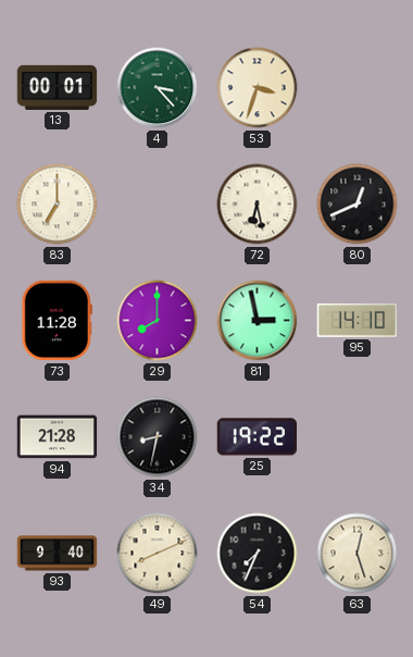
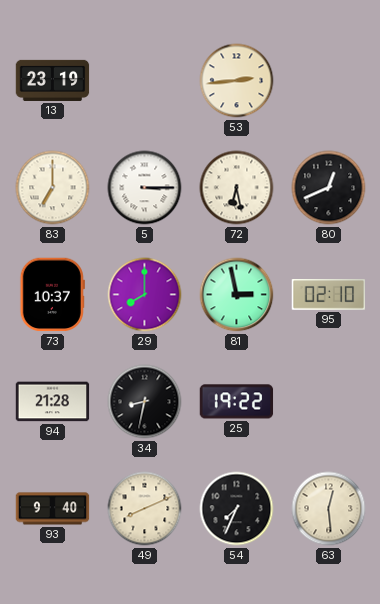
13: 00:01 -> 23:19
4: 3:23 -> none
53: 3:33 -> 2:44
5: none -> 3:15
73: 11:28 -> 10:37
95: 14:10 -> 02:10
63: 12:27 -> 12:29
